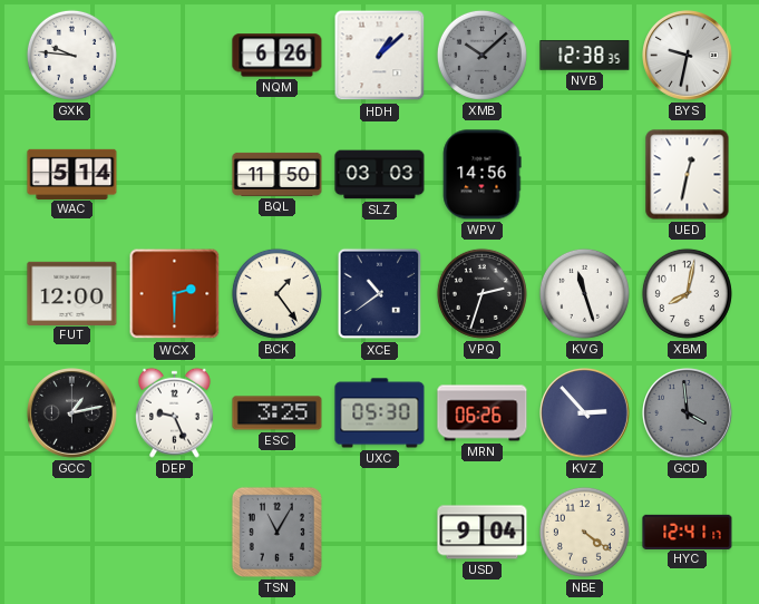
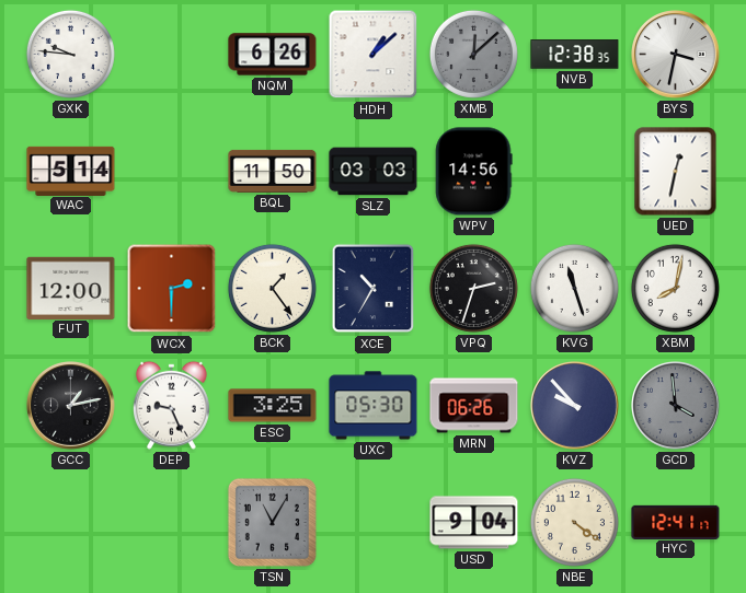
XMB: 10:08 -> 12:08
BYS: 9:32 -> 3:32
XCE: 10:39 -> 10:35
KVZ: 2:53 -> 9:53
